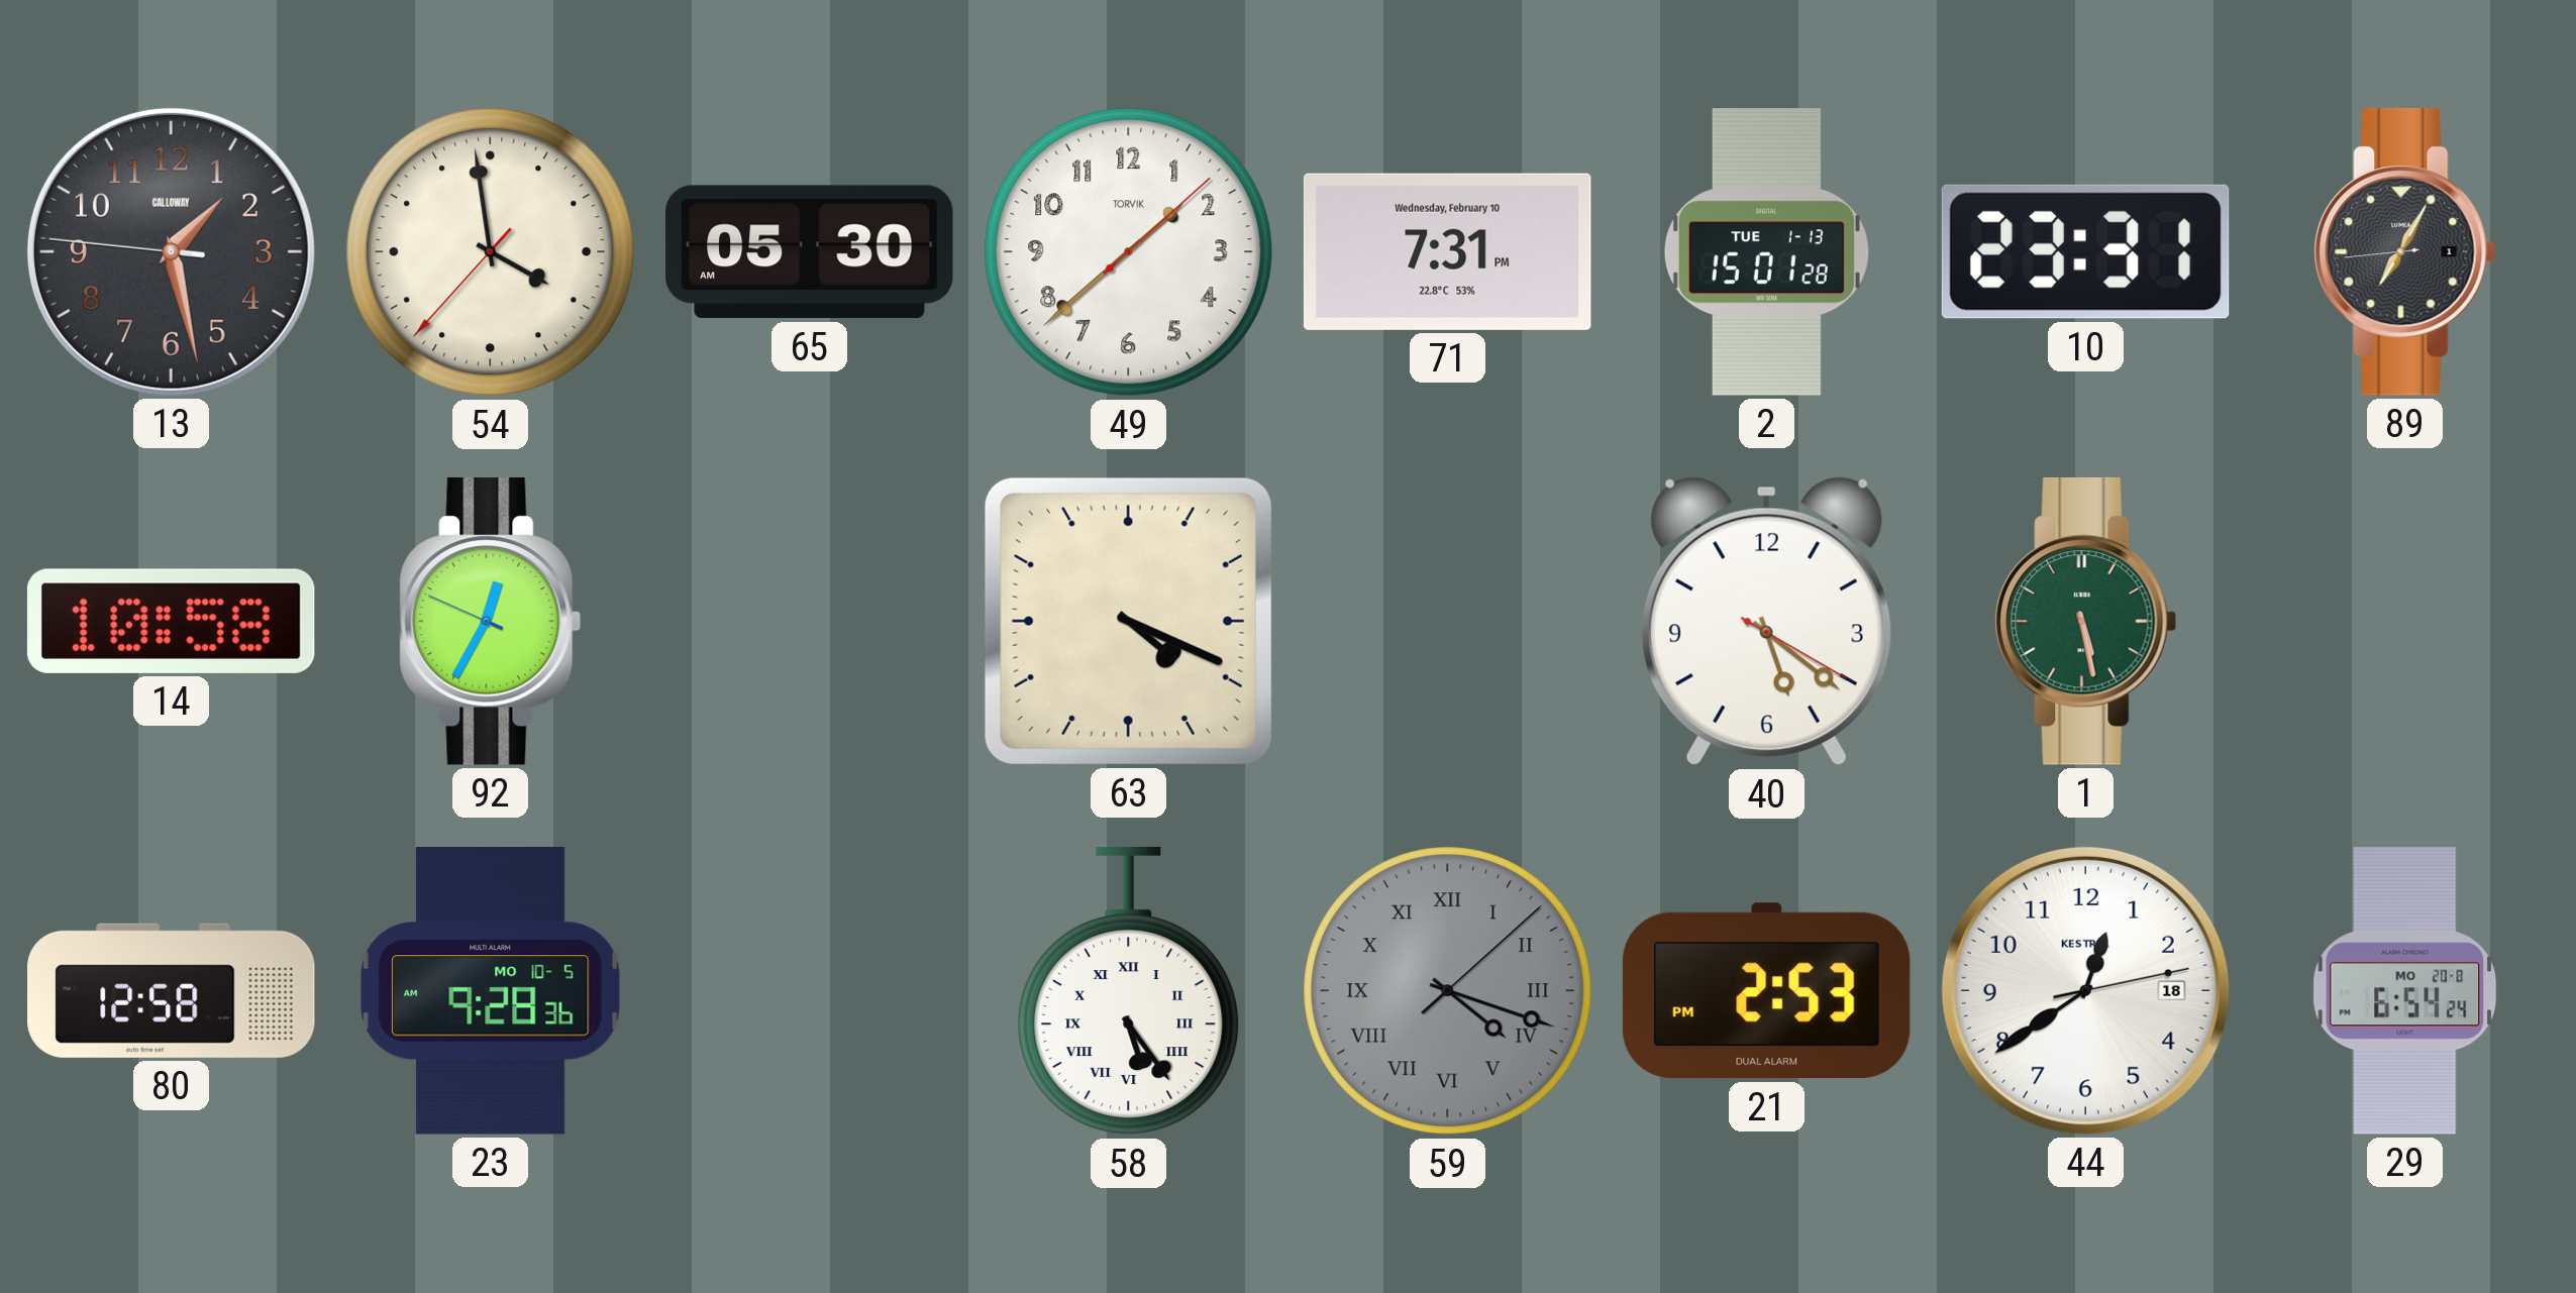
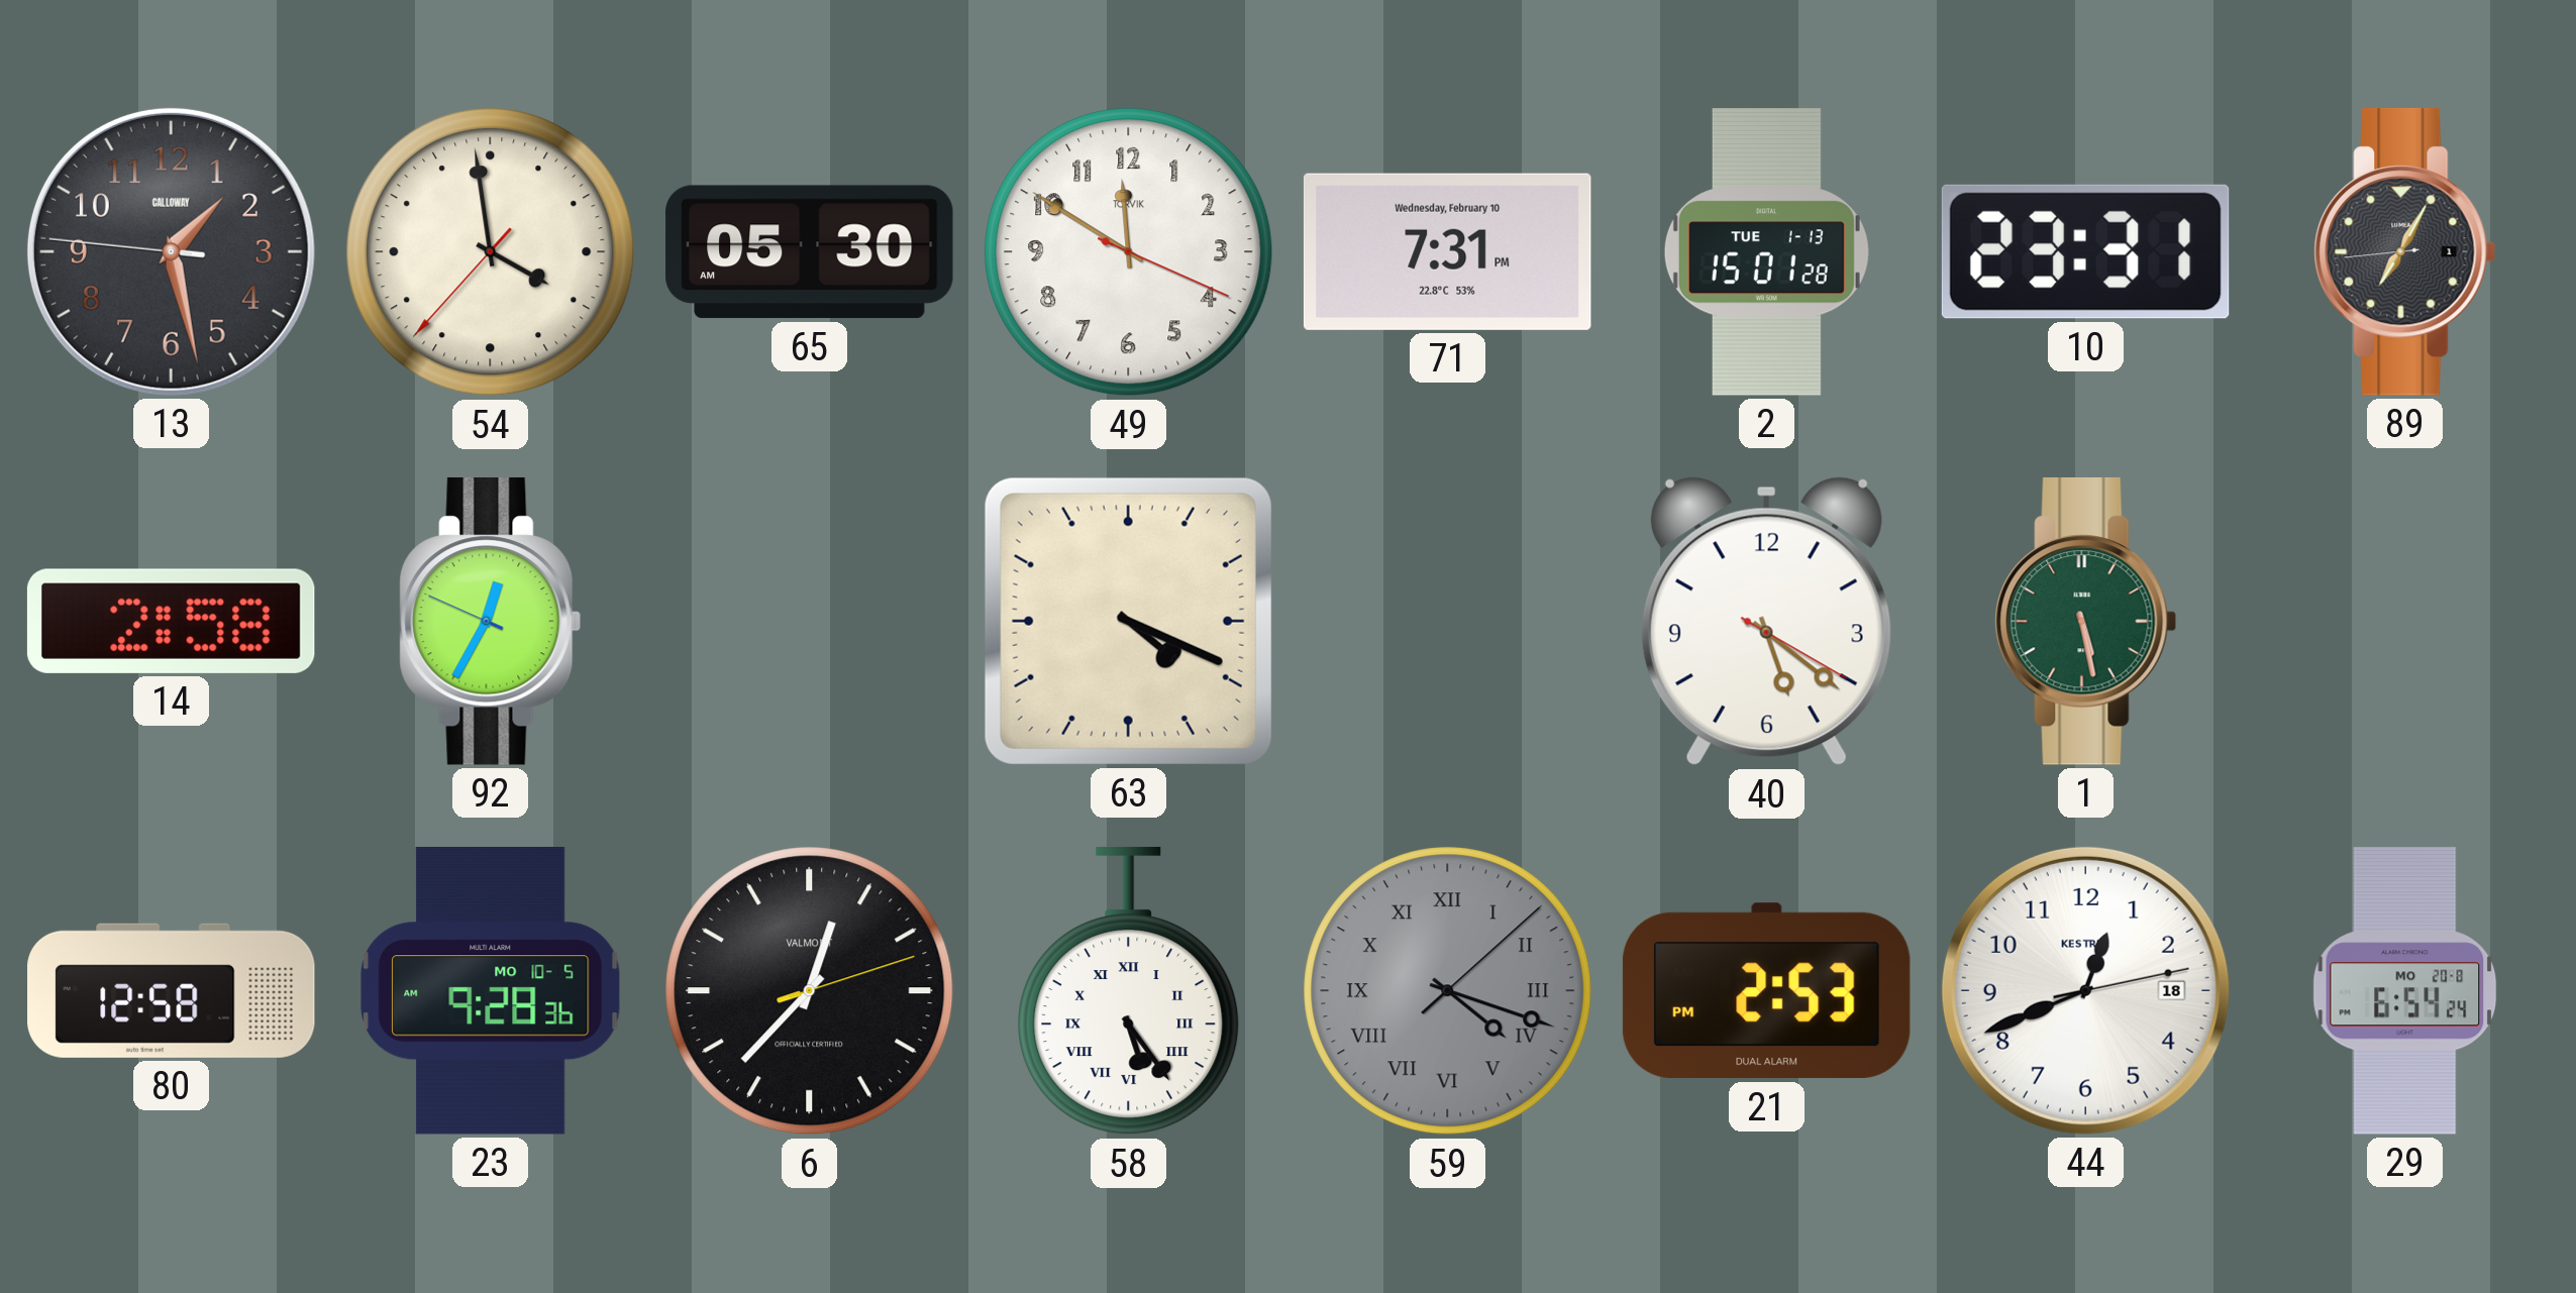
49: 1:38 -> 11:50
14: 10:58 -> 2:58
6: none -> 12:37
44: 12:39 -> 12:41
